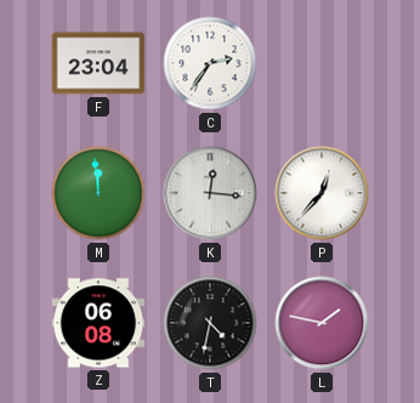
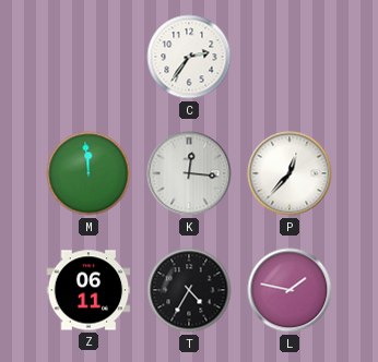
F: 23:04 -> none
Z: 06:08 -> 06:11
T: 4:32 -> 4:35
